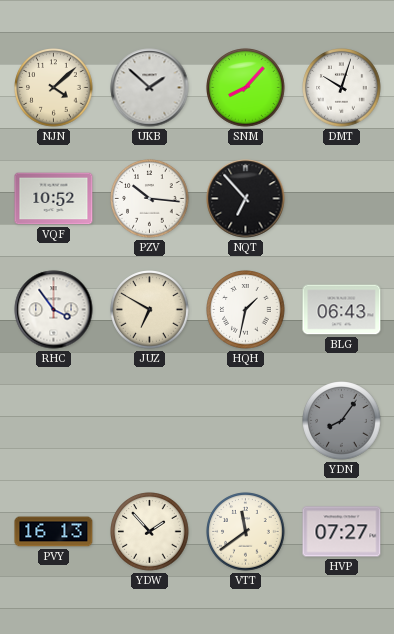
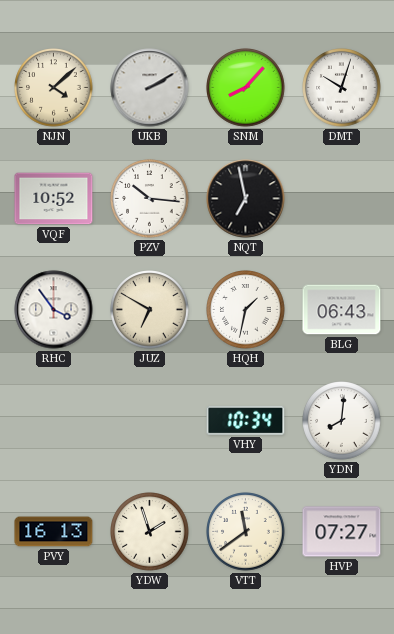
UKB: 1:52 -> 2:10
NQT: 6:53 -> 6:58
VHY: none -> 10:34
YDN: 8:06 -> 8:01
YDN dial: grey -> white
YDW: 1:53 -> 1:57
